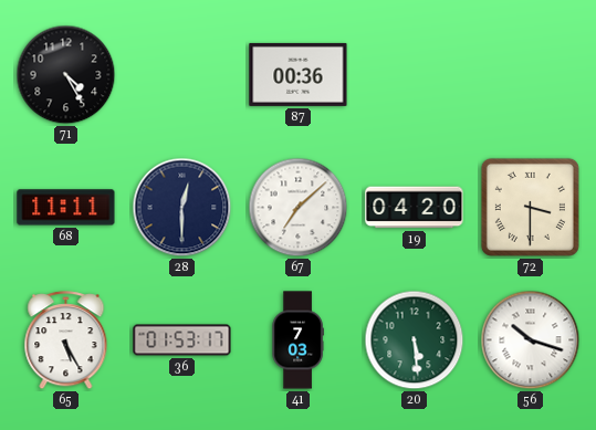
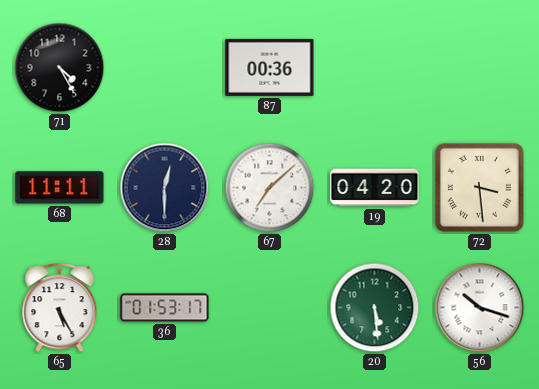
72: 3:30 -> 3:29
41: 7:03 -> none
